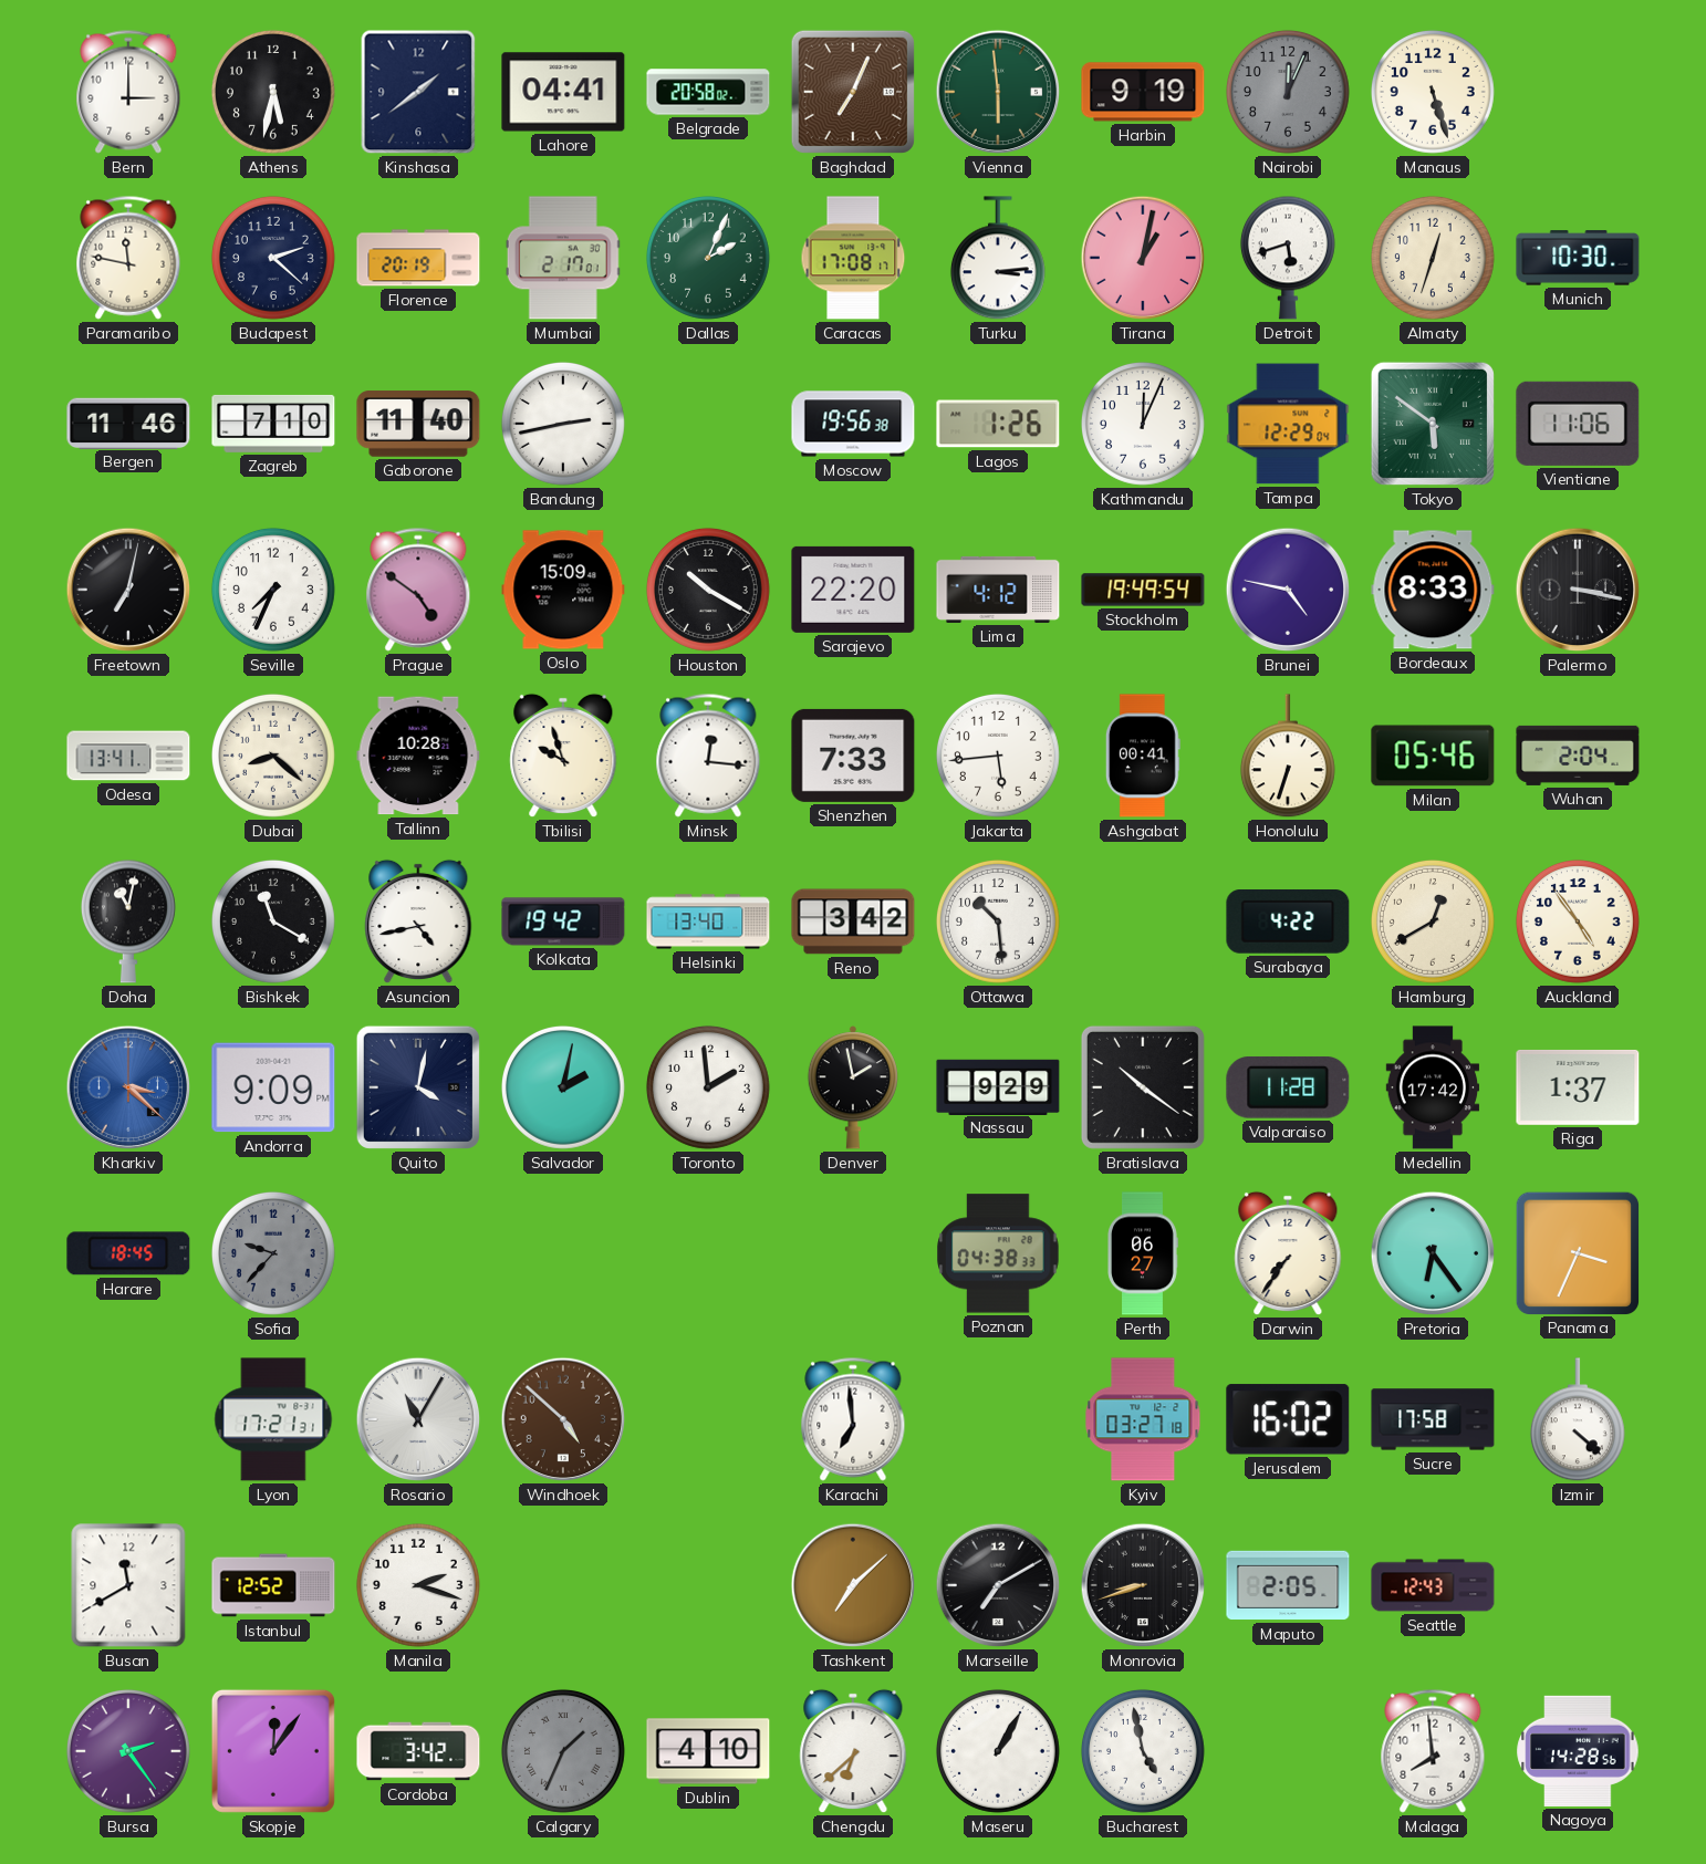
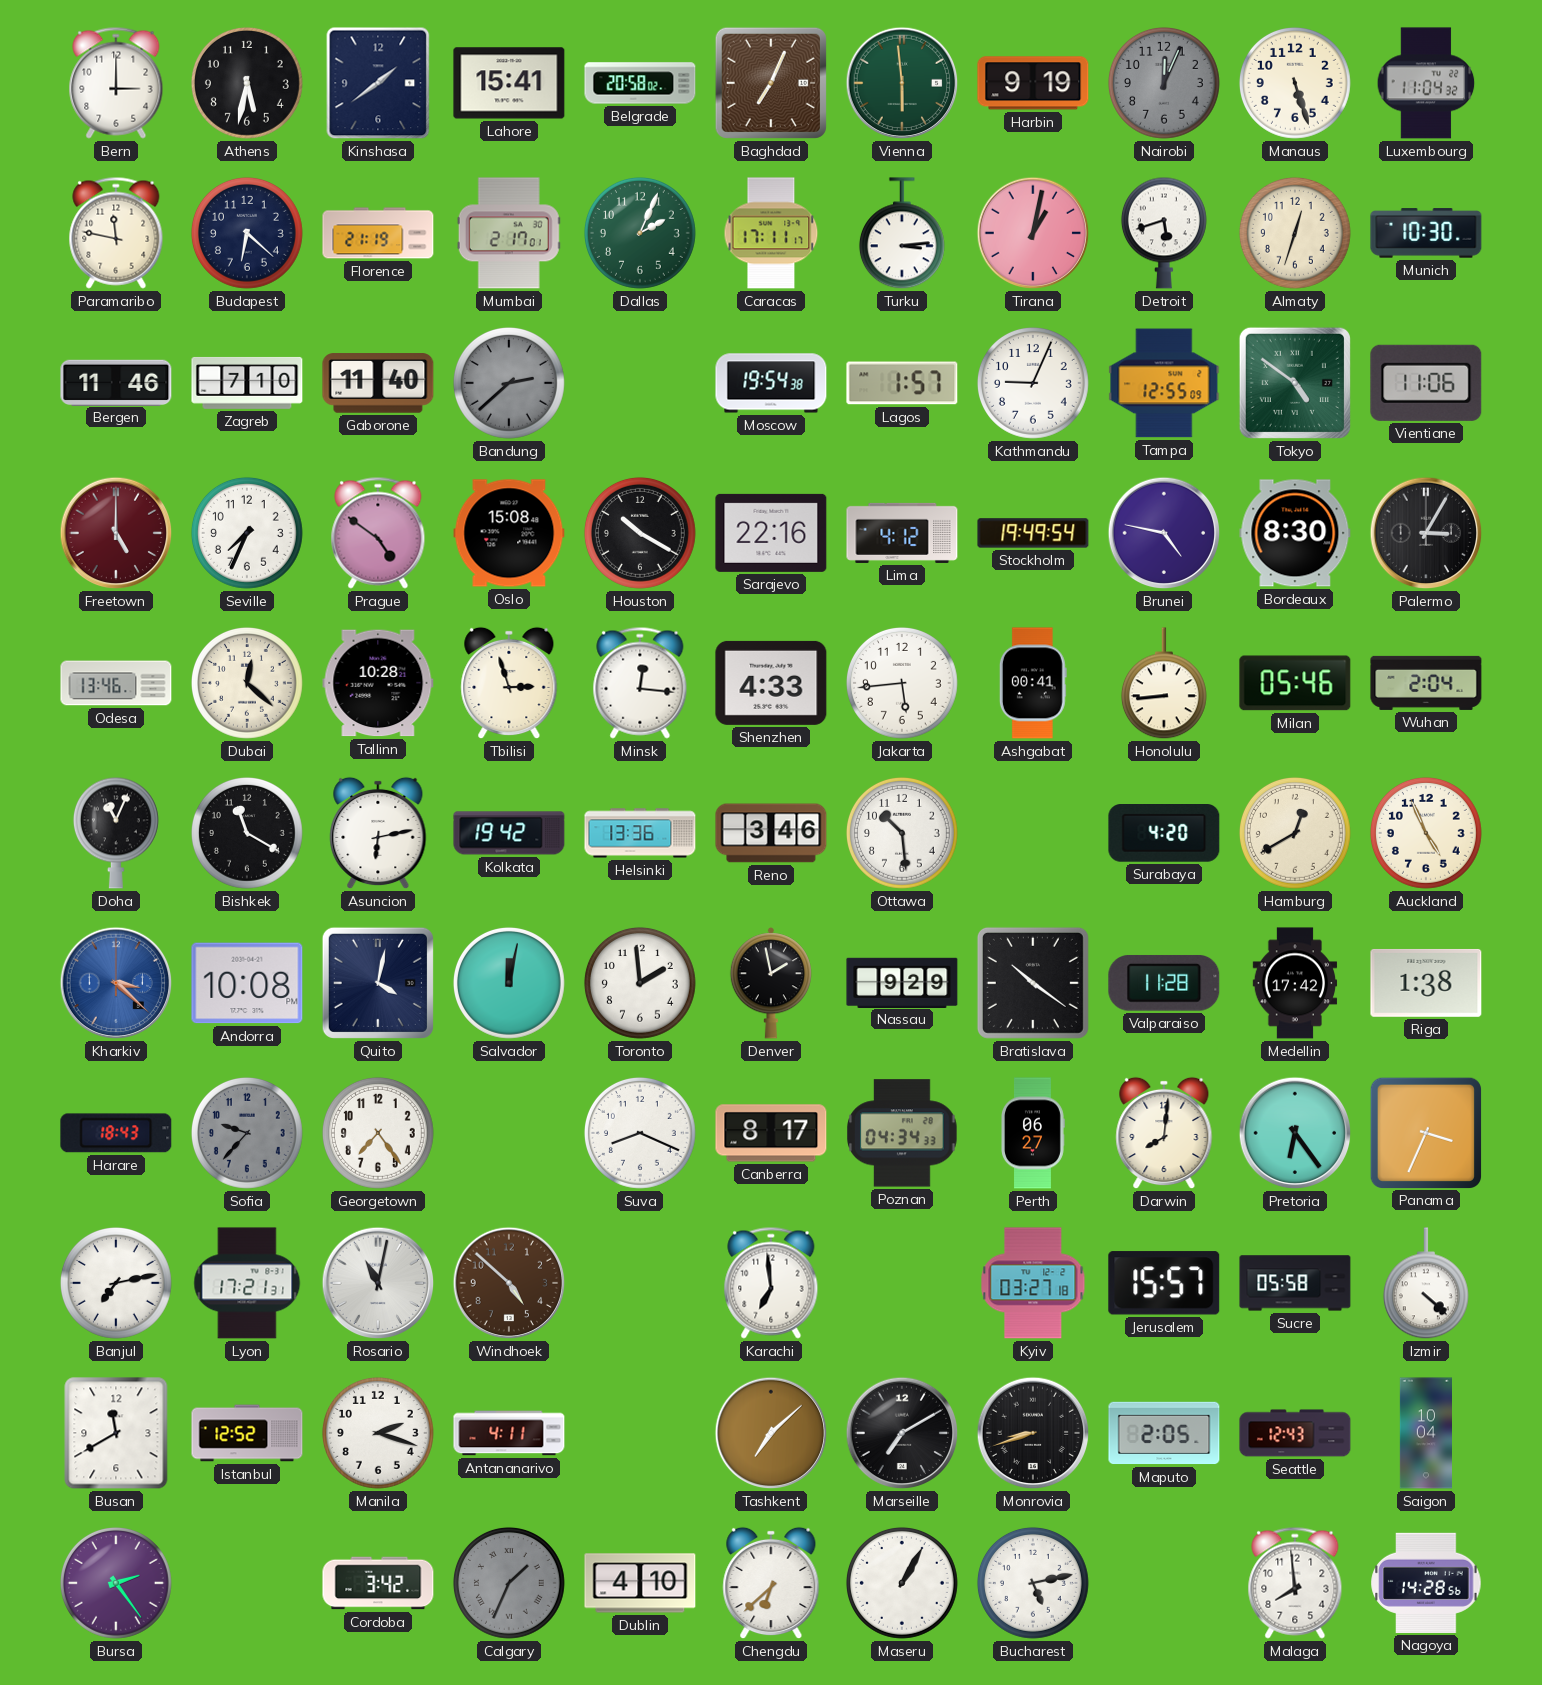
Lahore: 04:41 -> 15:41
Luxembourg: none -> 11:04
Budapest: 2:22 -> 6:22
Florence: 20:19 -> 21:19
Caracas: 17:08 -> 17:11
Bandung: 2:43 -> 2:38
Bandung dial: white -> grey
Moscow: 19:56 -> 19:54
Lagos: 1:26 -> 1:57
Kathmandu: 12:04 -> 9:04
Tampa: 12:29 -> 12:55
Tokyo: 5:51 -> 4:51
Freetown: 7:02 -> 5:00
Freetown dial: black -> burgundy
Oslo: 15:09 -> 15:08
Sarajevo: 22:20 -> 22:16
Bordeaux: 8:33 -> 8:30
Palermo: 3:17 -> 3:05
Odesa: 13:41 -> 13:46
Dubai: 8:22 -> 12:22
Tbilisi: 9:57 -> 2:57
Shenzhen: 7:33 -> 4:33
Honolulu: 6:33 -> 8:44
Doha: 11:02 -> 11:04
Asuncion: 4:43 -> 6:13
Helsinki: 13:40 -> 13:36
Reno: 3:42 -> 3:46
Surabaya: 4:22 -> 4:20
Auckland: 4:54 -> 4:56
Andorra: 9:09 -> 10:08
Salvador: 2:02 -> 12:02
Riga: 1:37 -> 1:38
Harare: 18:45 -> 18:43
Georgetown: none -> 7:24
Suva: none -> 8:19
Canberra: none -> 8:17
Poznan: 04:38 -> 04:34
Darwin: 7:36 -> 8:01
Banjul: none -> 7:13
Rosario: 11:05 -> 11:02
Jerusalem: 16:02 -> 15:57
Sucre: 17:58 -> 05:58
Antananarivo: none -> 4:11
Saigon: none -> 10:04
Skopje: 12:06 -> none
Bucharest: 4:58 -> 5:13
